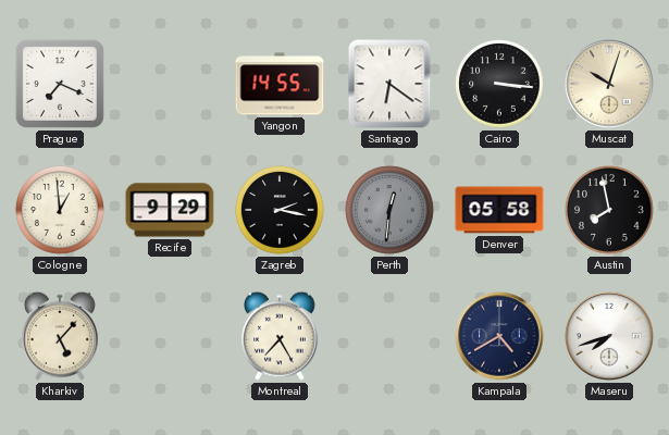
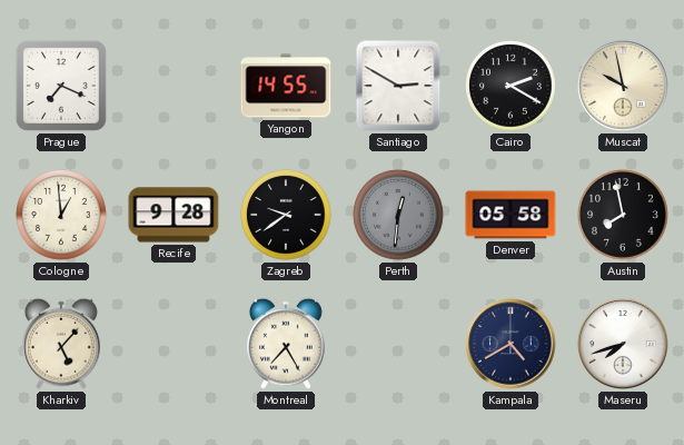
Santiago: 6:21 -> 2:50
Cairo: 3:16 -> 2:20
Muscat: 10:03 -> 9:58
Recife: 9:29 -> 9:28
Zagreb: 2:17 -> 9:39
